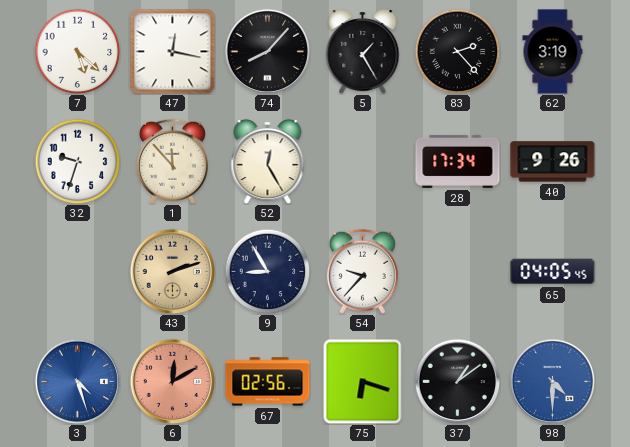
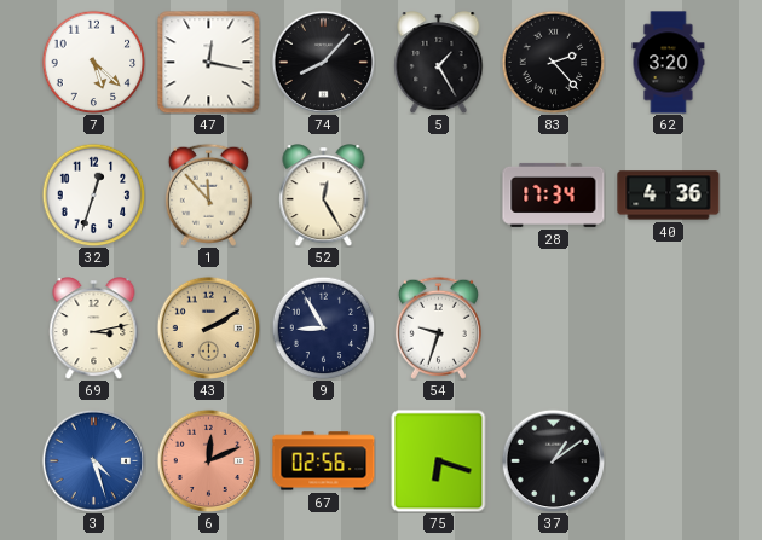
62: 3:19 -> 3:20
32: 9:33 -> 12:33
40: 9:26 -> 4:36
69: none -> 3:13
43: 2:12 -> 2:10
54: 9:37 -> 9:33
65: 04:05 -> none
6: 12:10 -> 12:11
98: 4:30 -> none
